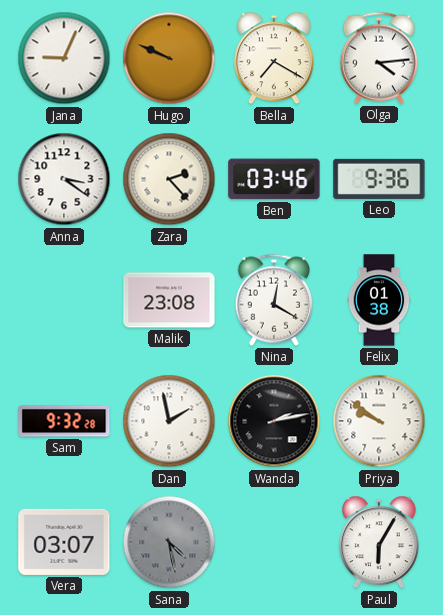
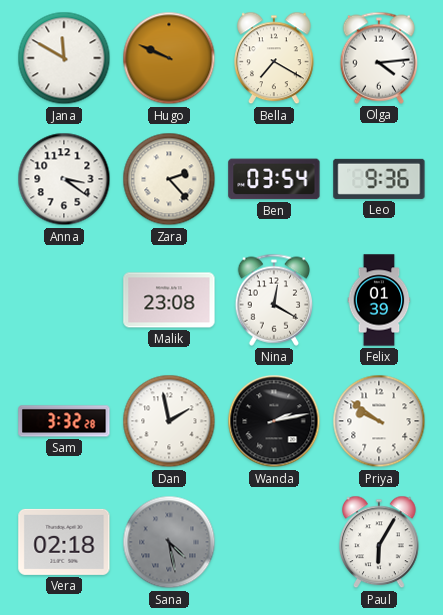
Jana: 9:04 -> 11:50
Ben: 03:46 -> 03:54
Felix: 01:38 -> 01:39
Sam: 9:32 -> 3:32
Vera: 03:07 -> 02:18
